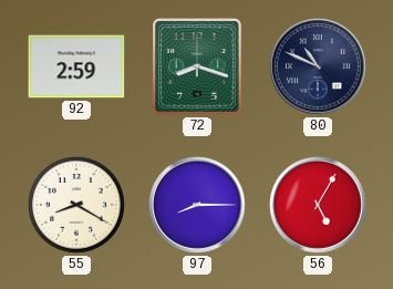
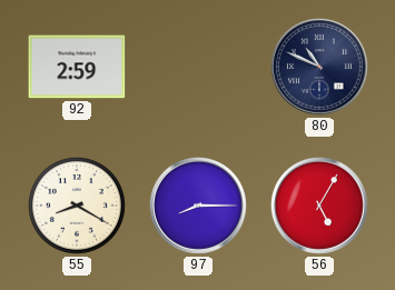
72: 8:18 -> none
